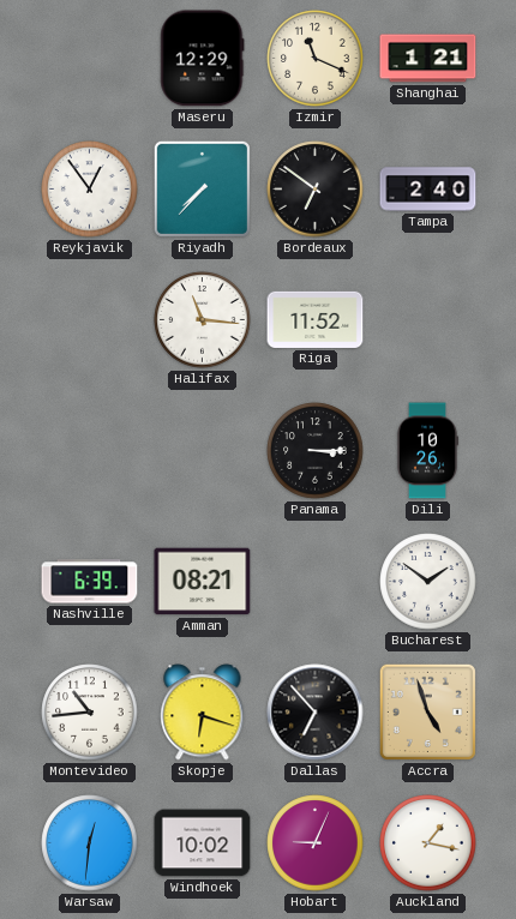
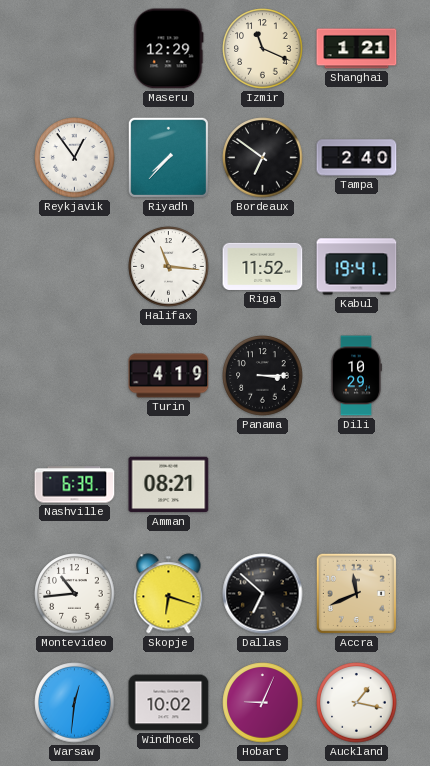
Kabul: none -> 19:41
Turin: none -> 4:19
Dili: 10:26 -> 10:29
Bucharest: 1:51 -> none
Dallas: 6:53 -> 6:52
Accra: 4:57 -> 11:41
